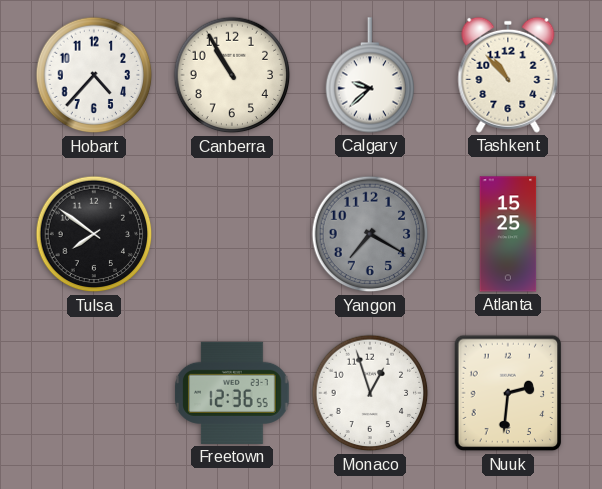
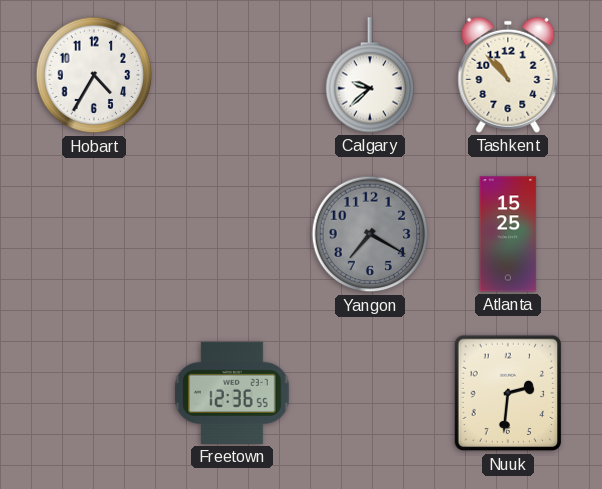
Hobart: 4:37 -> 4:35
Canberra: 10:55 -> none
Tulsa: 7:51 -> none
Monaco: 12:57 -> none
